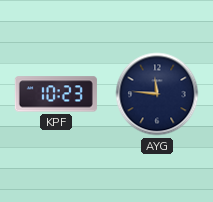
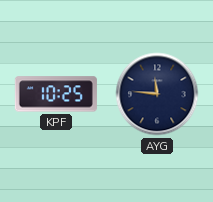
KPF: 10:23 -> 10:25
